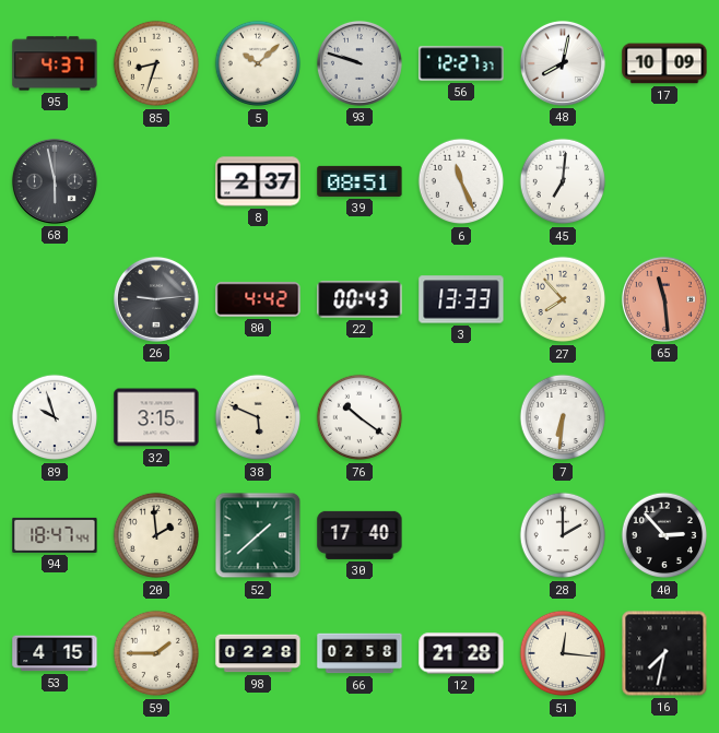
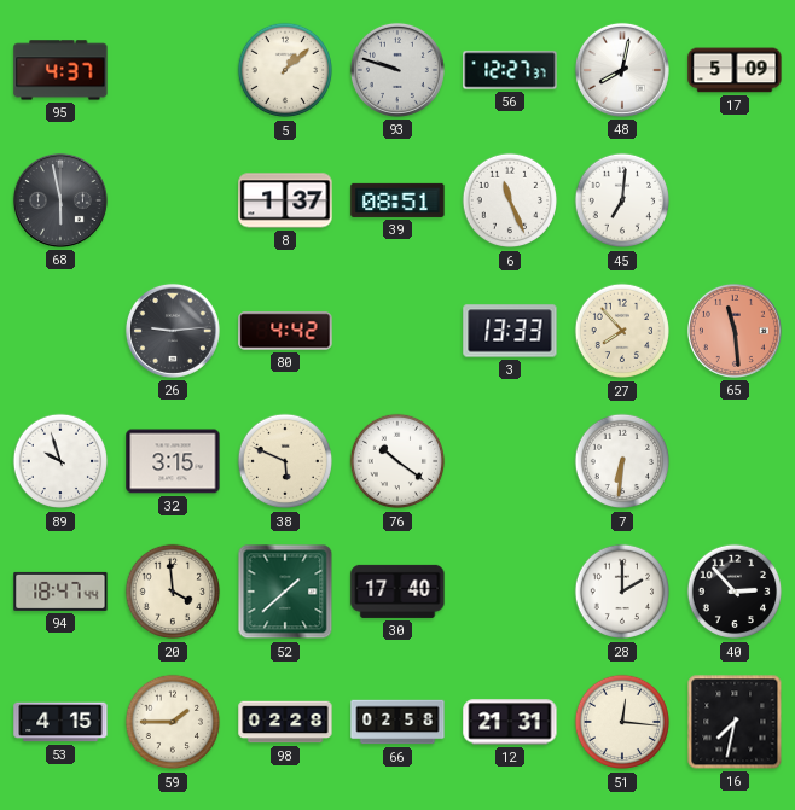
85: 8:33 -> none
5: 10:08 -> 1:08
17: 10:09 -> 5:09
8: 2:37 -> 1:37
22: 00:43 -> none
20: 1:59 -> 3:59
12: 21:28 -> 21:31
